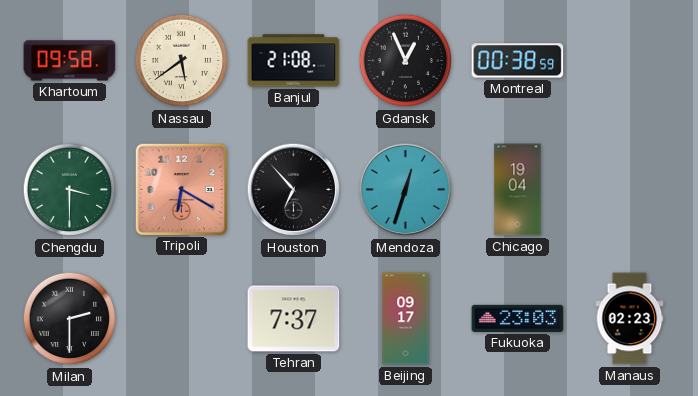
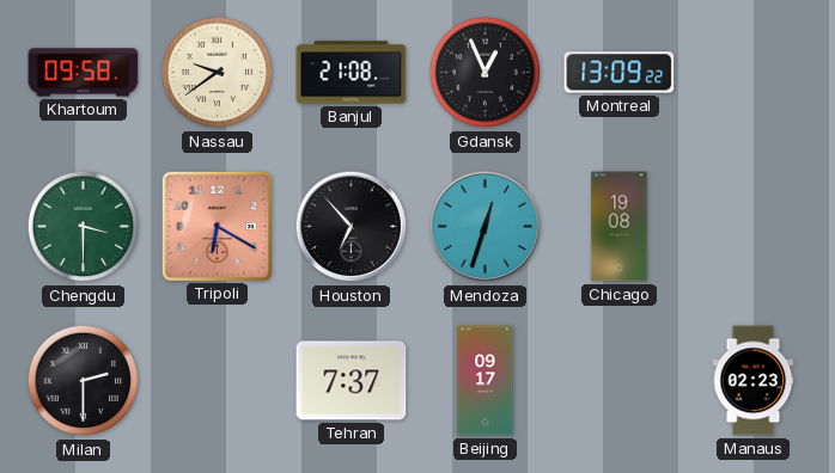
Nassau: 5:39 -> 9:39
Montreal: 00:38 -> 13:09
Chicago: 19:04 -> 19:08
Fukuoka: 23:03 -> none
